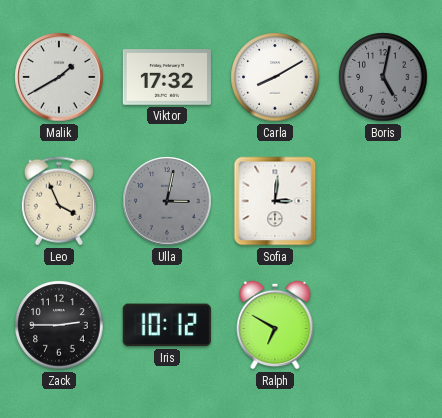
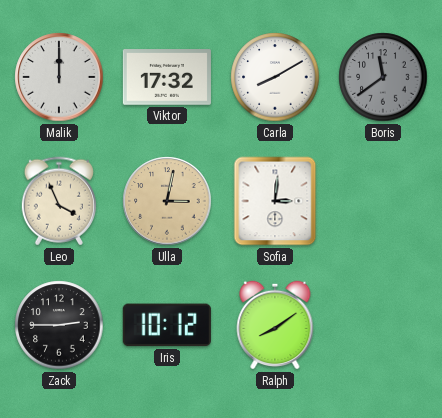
Malik: 1:40 -> 12:00
Boris: 5:02 -> 11:39
Ulla dial: grey -> champagne
Ralph: 6:50 -> 8:09
